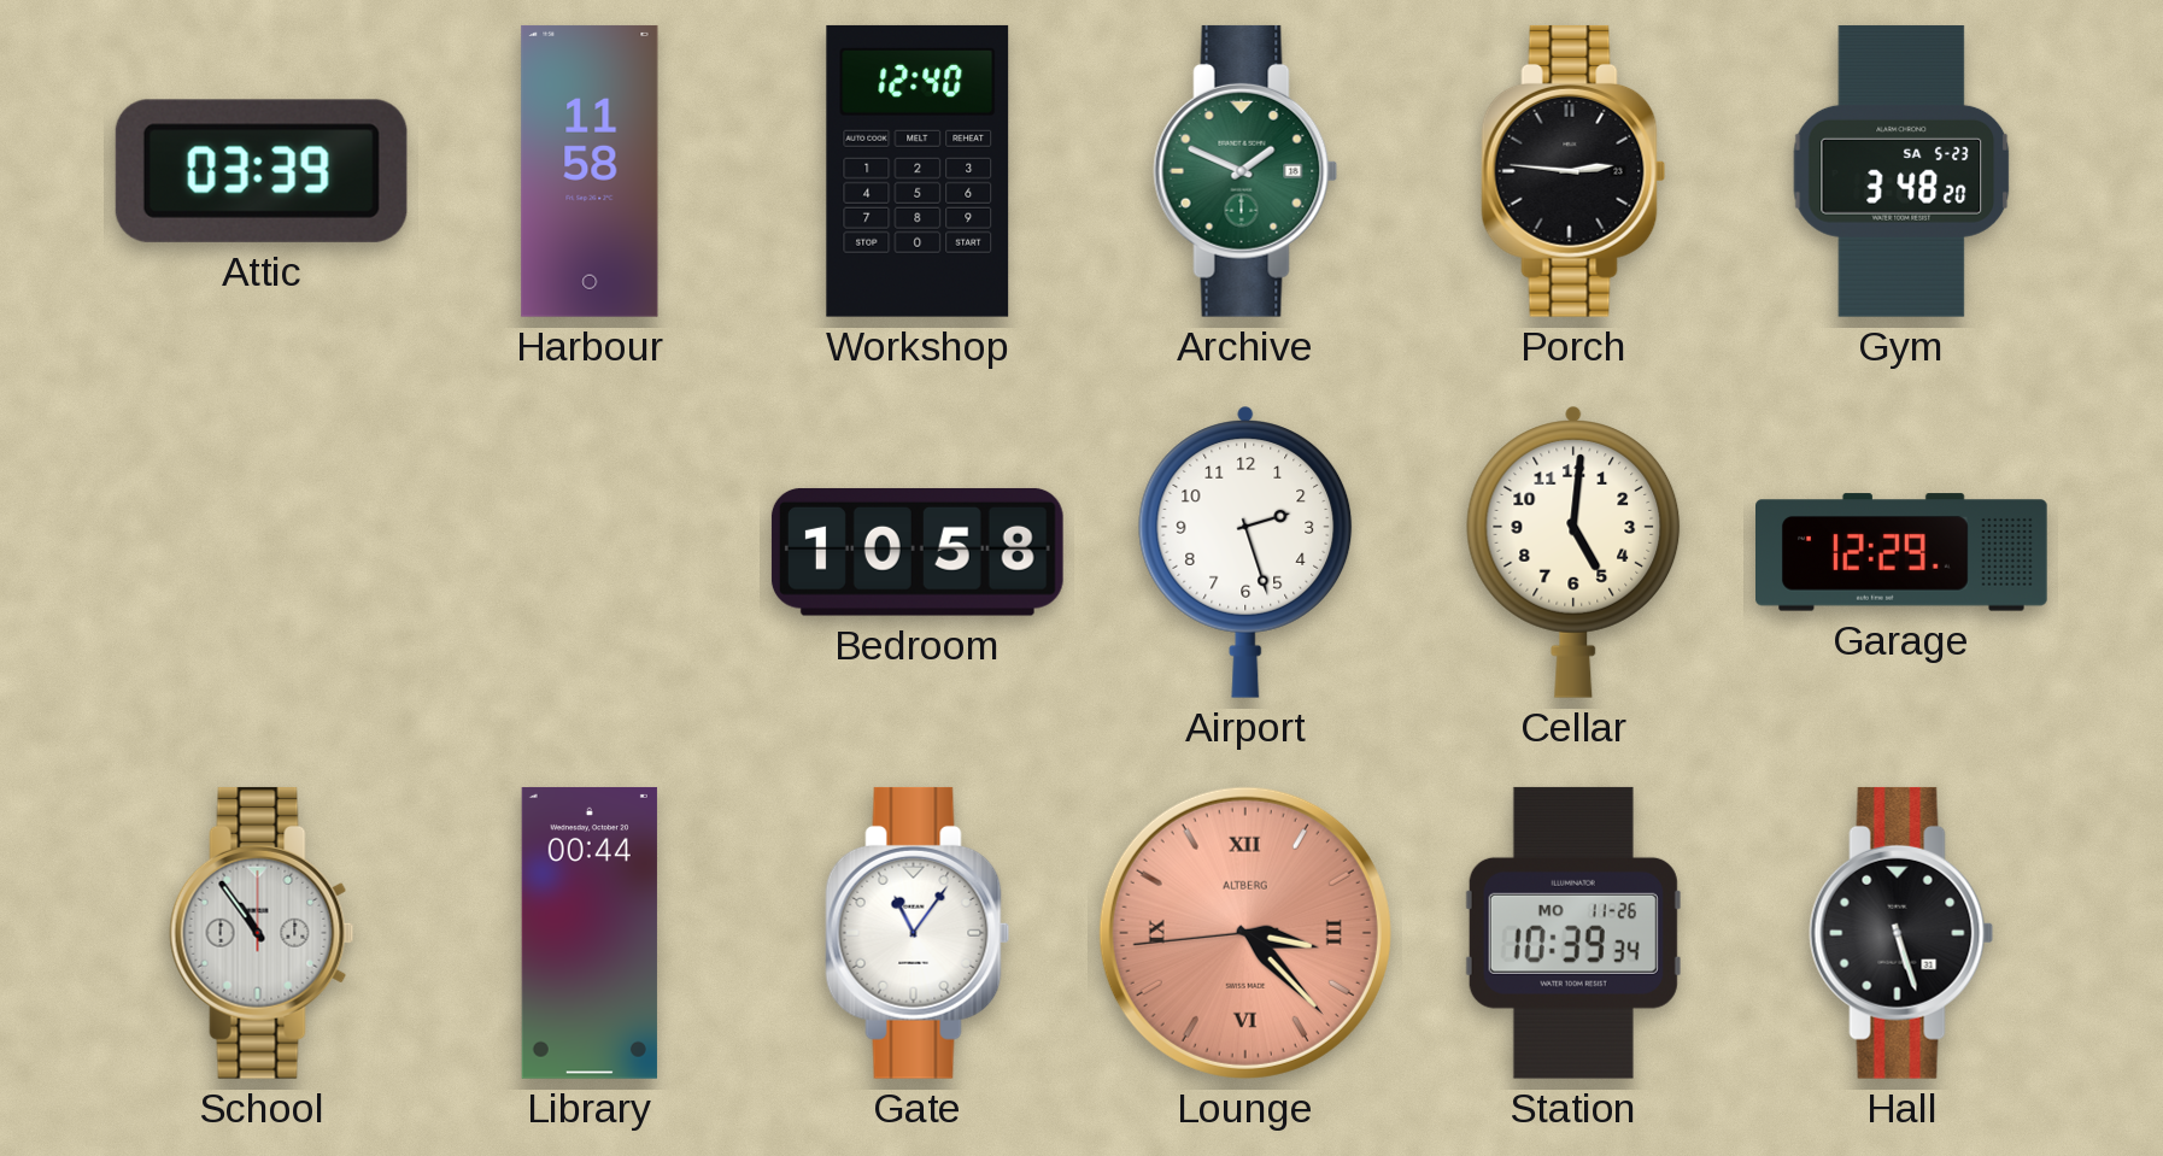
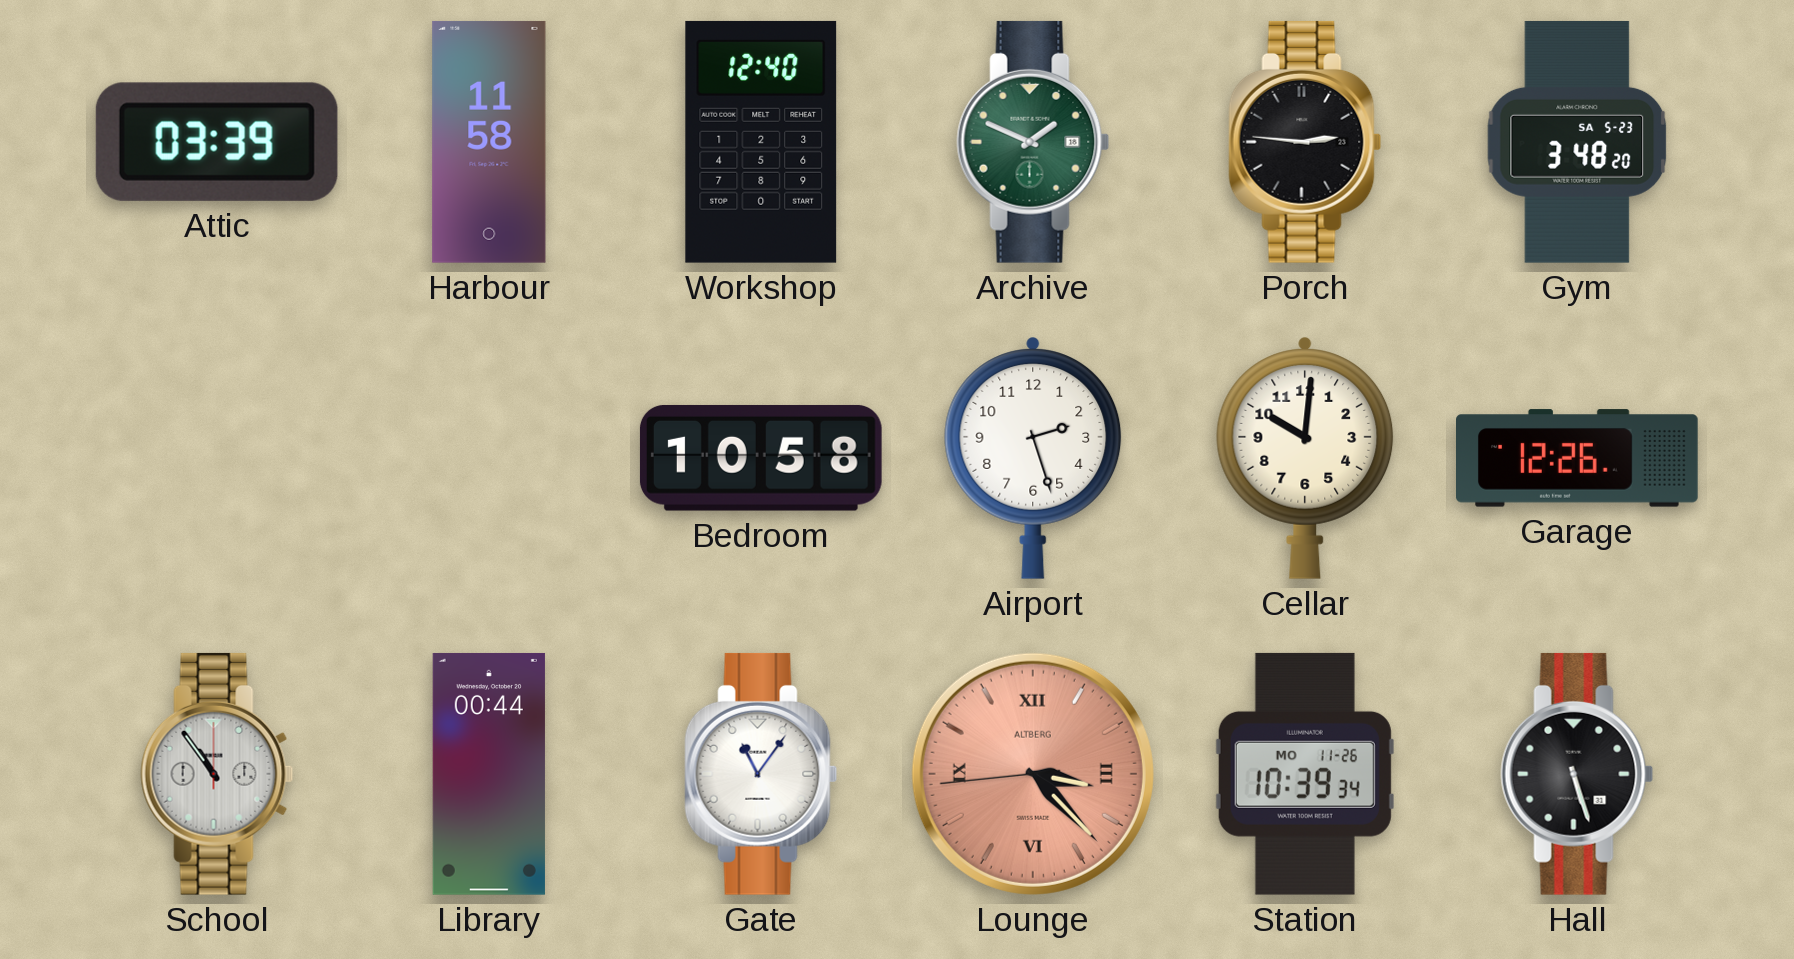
Cellar: 5:01 -> 10:01
Garage: 12:29 -> 12:26
